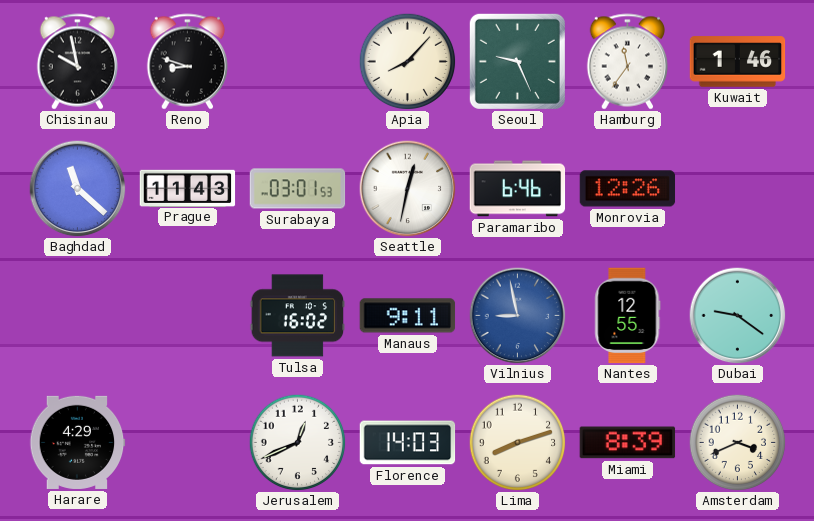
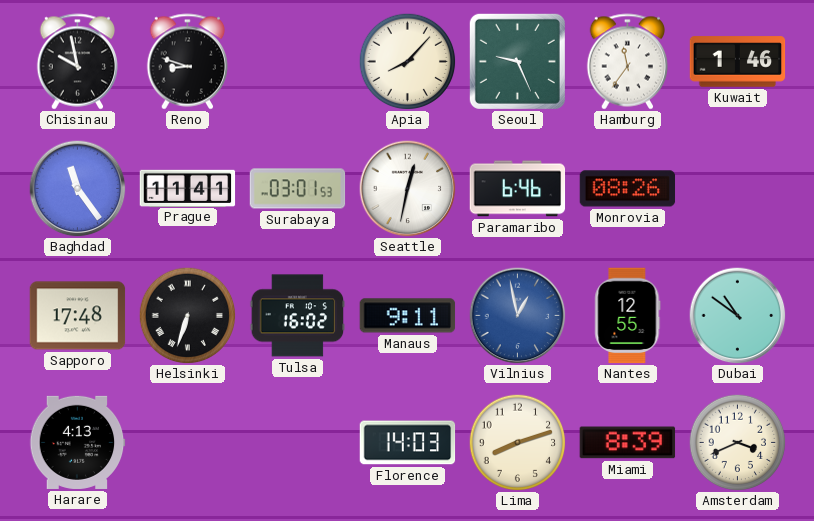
Baghdad: 11:22 -> 11:24
Prague: 11:43 -> 11:41
Monrovia: 12:26 -> 08:26
Sapporo: none -> 17:48
Helsinki: none -> 6:33
Vilnius: 8:58 -> 12:58
Dubai: 9:21 -> 10:51
Harare: 4:29 -> 4:13
Jerusalem: 12:41 -> none
